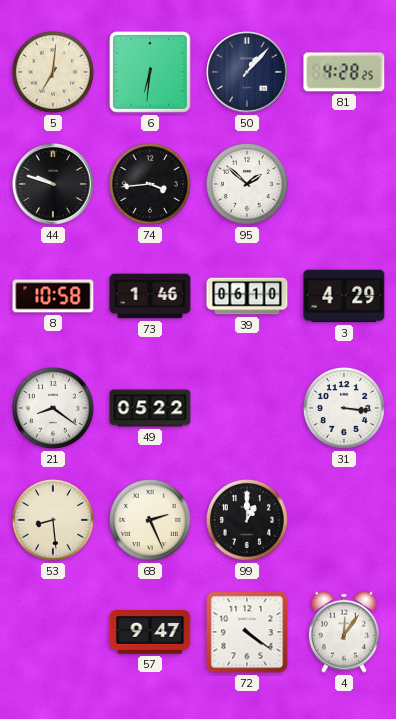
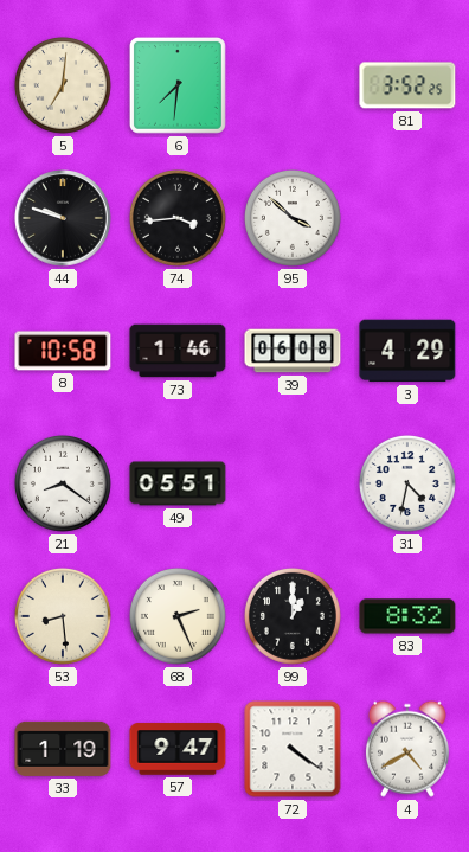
6: 6:31 -> 7:31
50: 1:07 -> none
81: 4:28 -> 3:52
95: 1:52 -> 3:52
39: 06:10 -> 06:08
49: 05:22 -> 05:51
31: 3:16 -> 4:32
83: none -> 8:32
33: none -> 1:19
4: 12:06 -> 4:40
